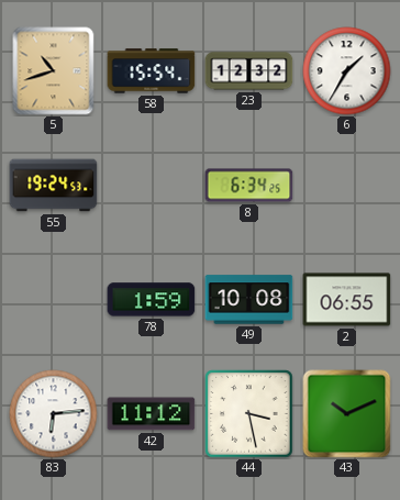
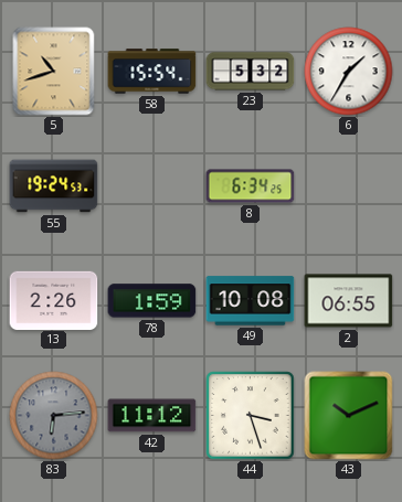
23: 12:32 -> 5:32
13: none -> 2:26
83 dial: white -> grey
44: 3:28 -> 3:27
